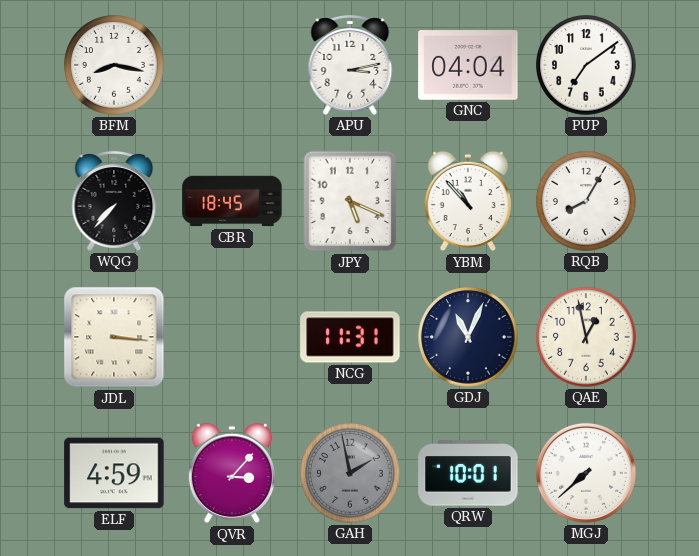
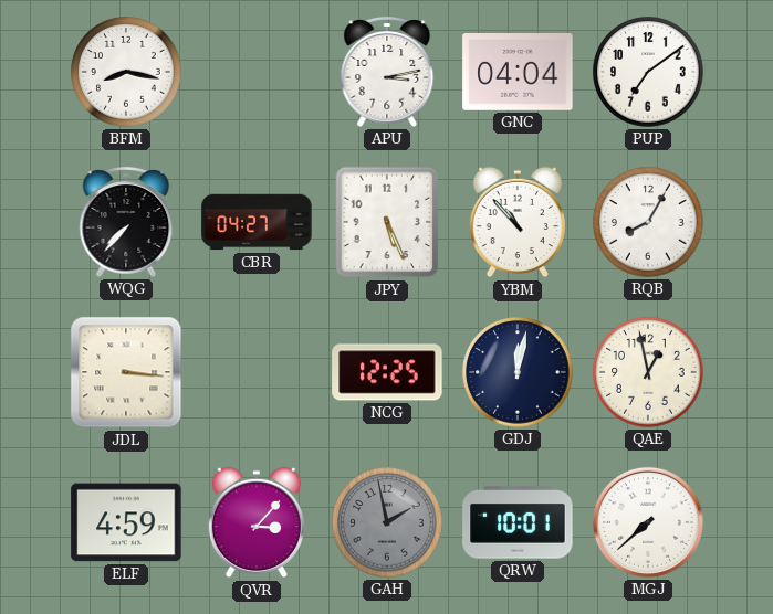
CBR: 18:45 -> 04:27
JPY: 5:19 -> 5:26
NCG: 11:31 -> 12:25
GDJ: 11:04 -> 12:02
